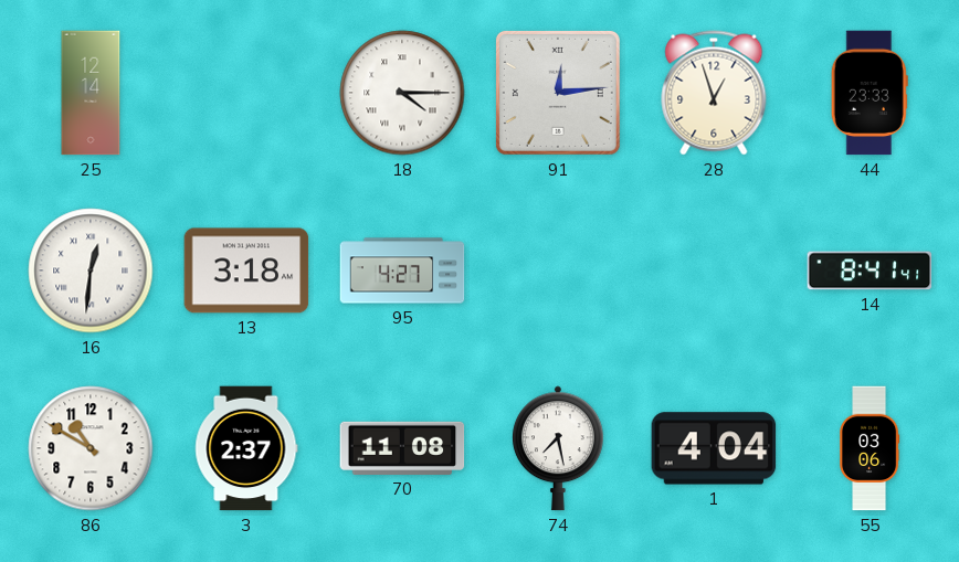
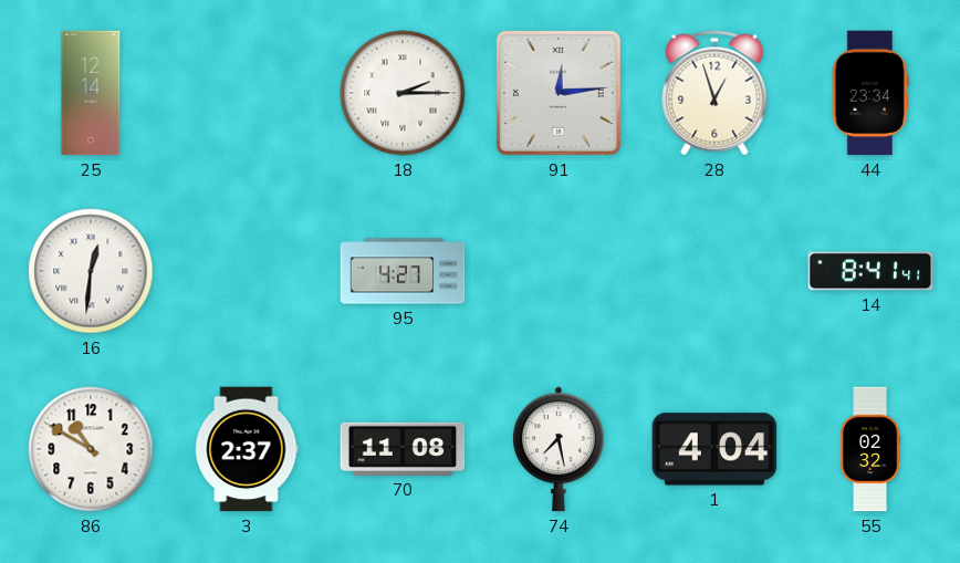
18: 4:15 -> 2:15
44: 23:33 -> 23:34
13: 3:18 -> none
55: 03:06 -> 02:32
